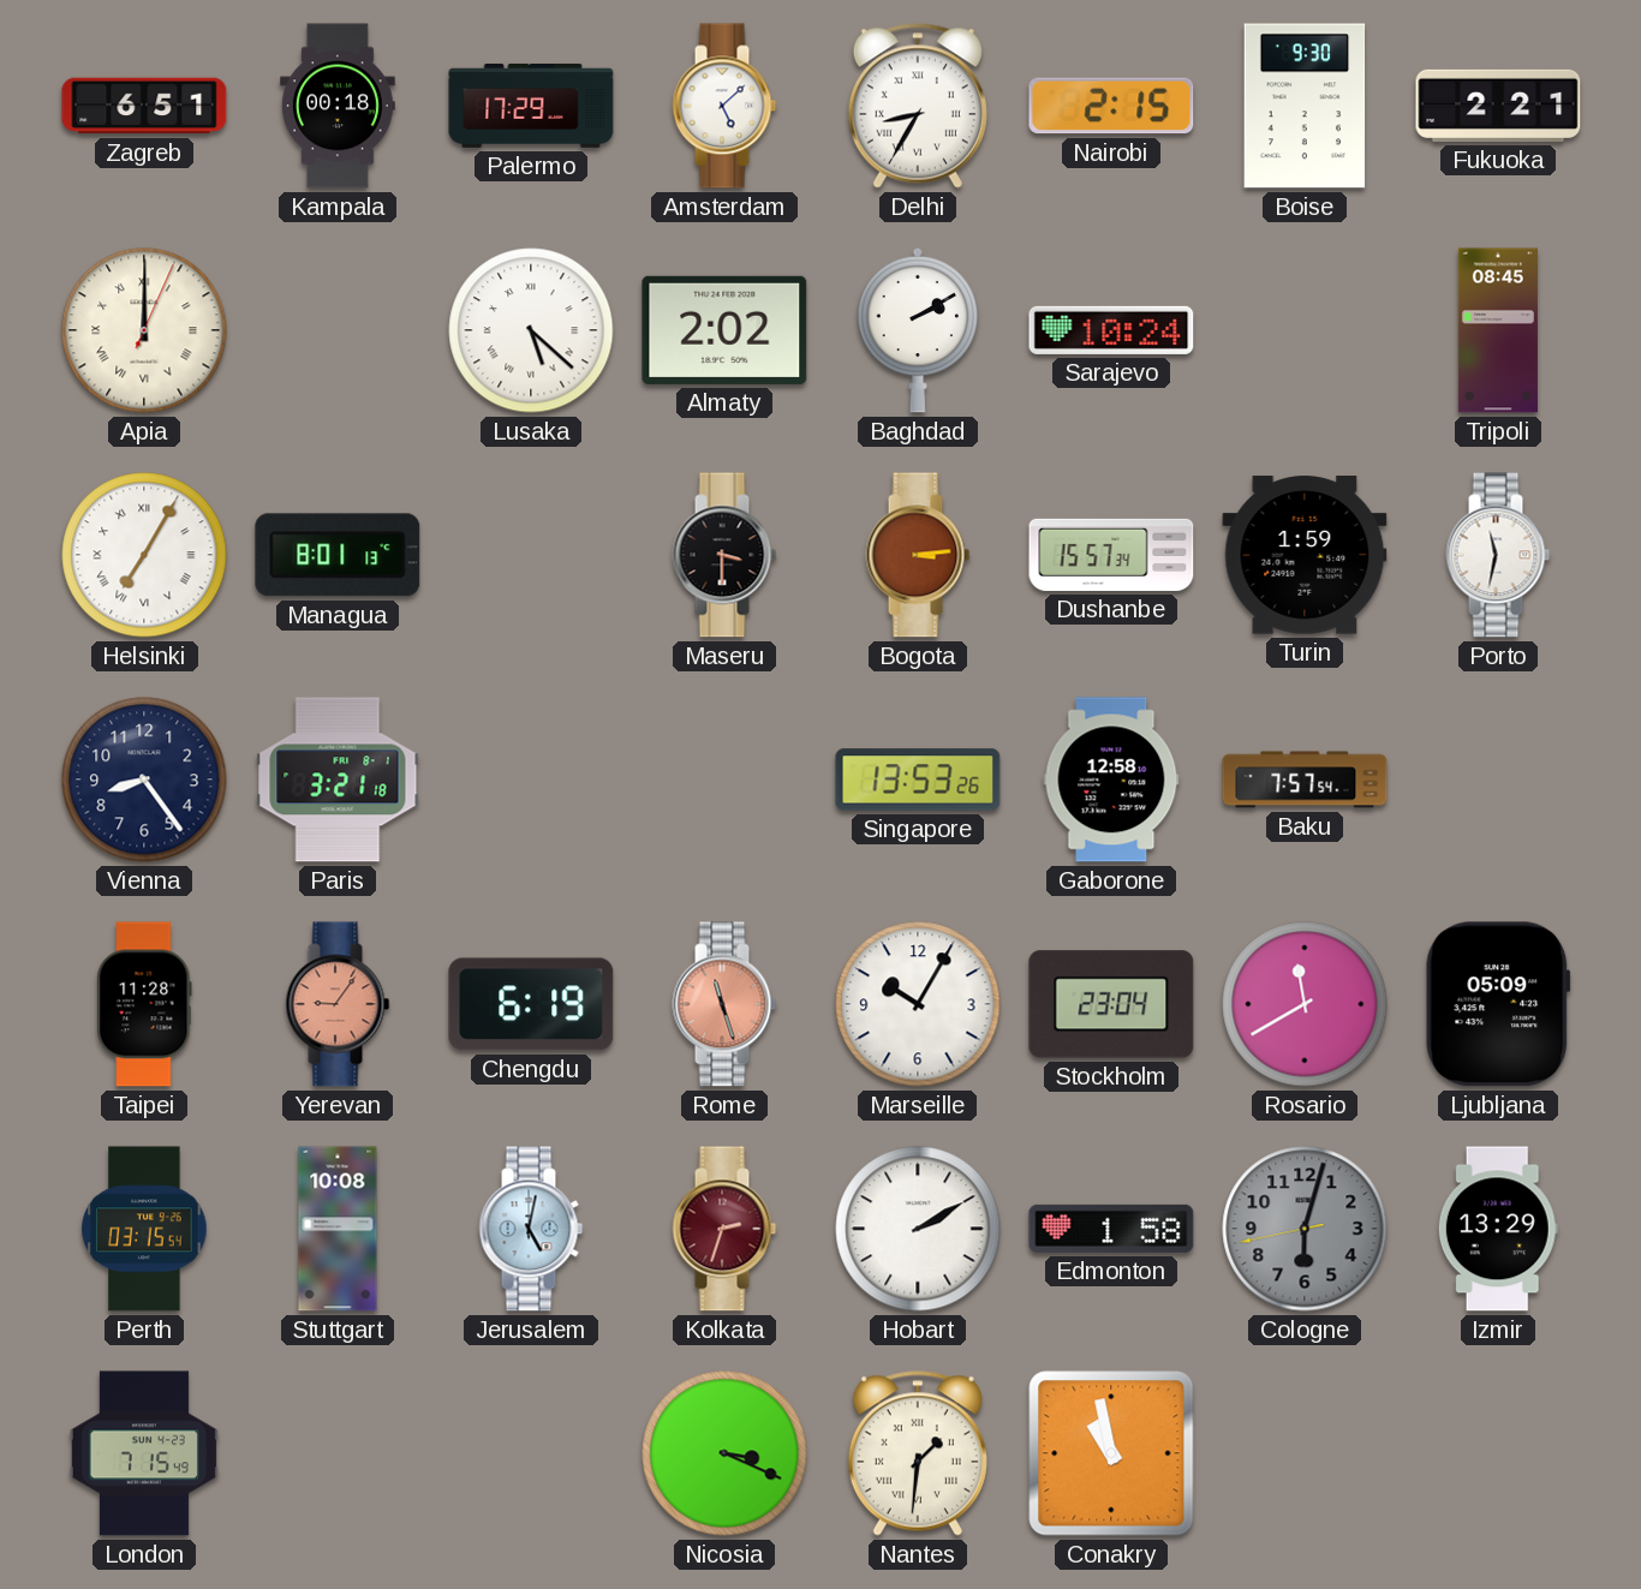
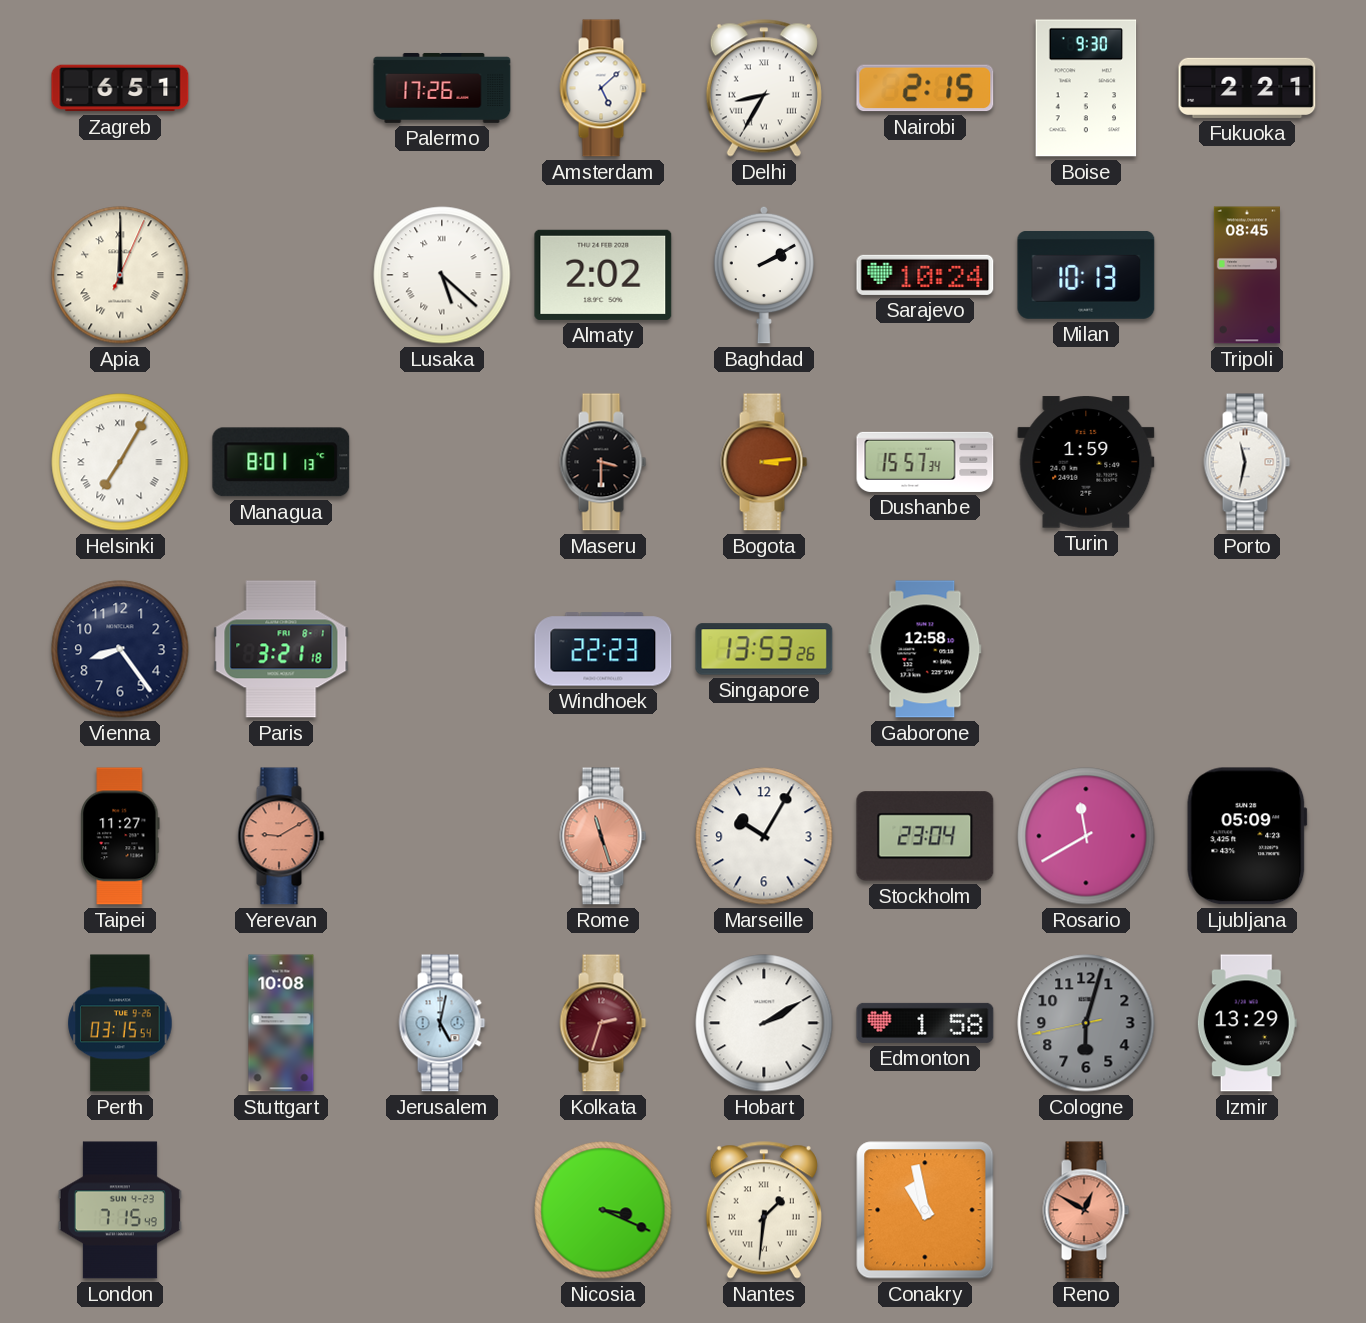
Kampala: 00:18 -> none
Palermo: 17:29 -> 17:26
Milan: none -> 10:13
Windhoek: none -> 22:23
Baku: 7:57 -> none
Taipei: 11:28 -> 11:27
Yerevan: 9:06 -> 9:10
Chengdu: 6:19 -> none
Reno: none -> 12:50
